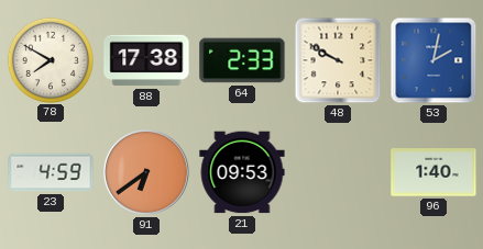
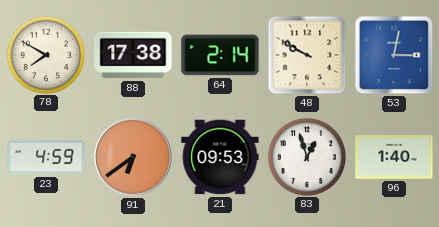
64: 2:33 -> 2:14
53: 2:02 -> 3:02
83: none -> 12:57
